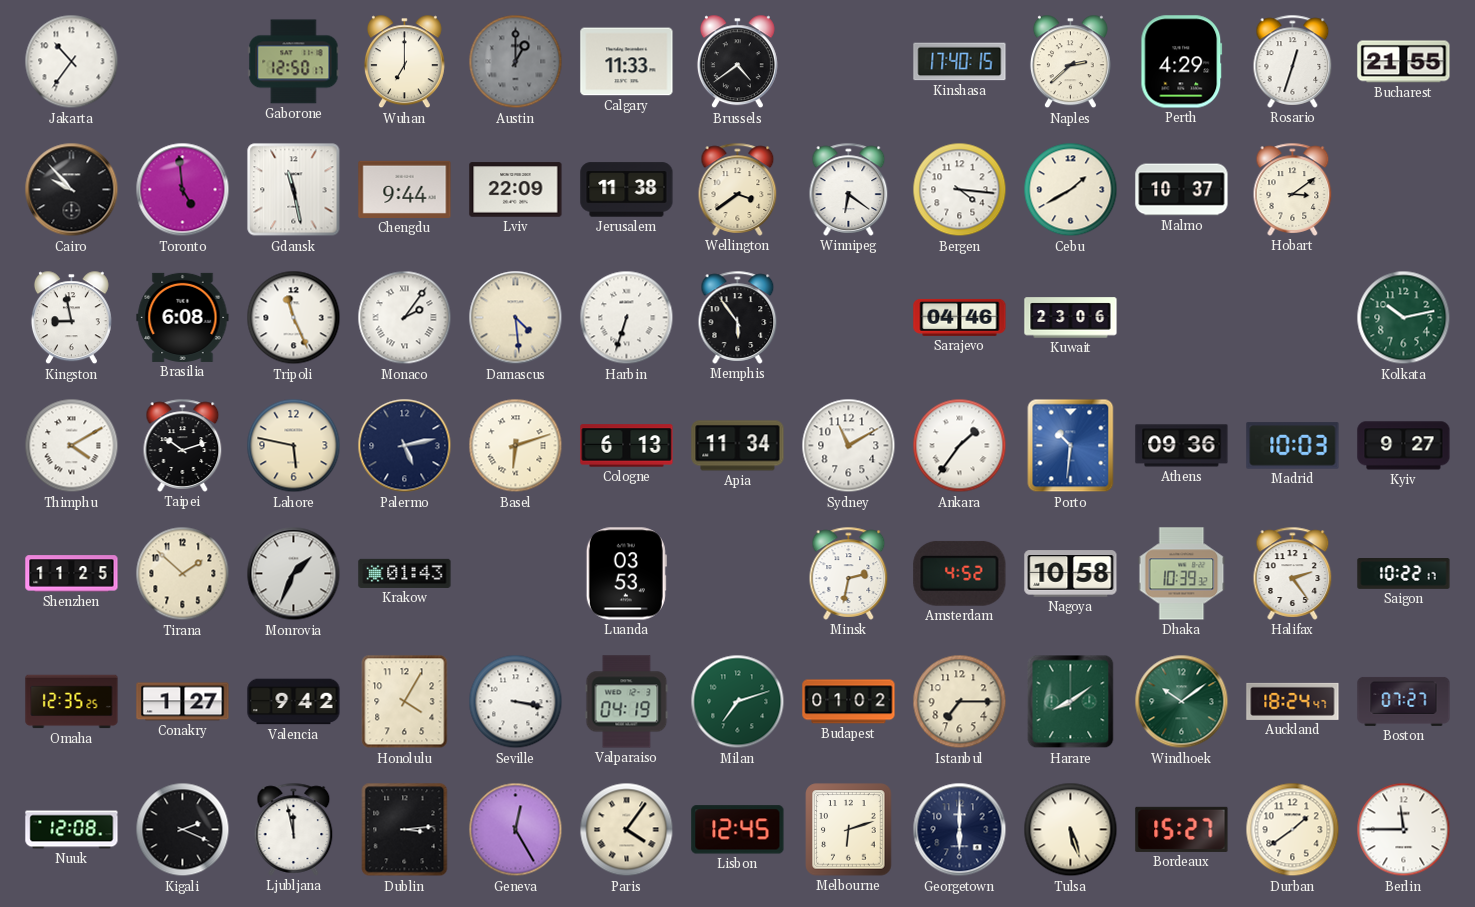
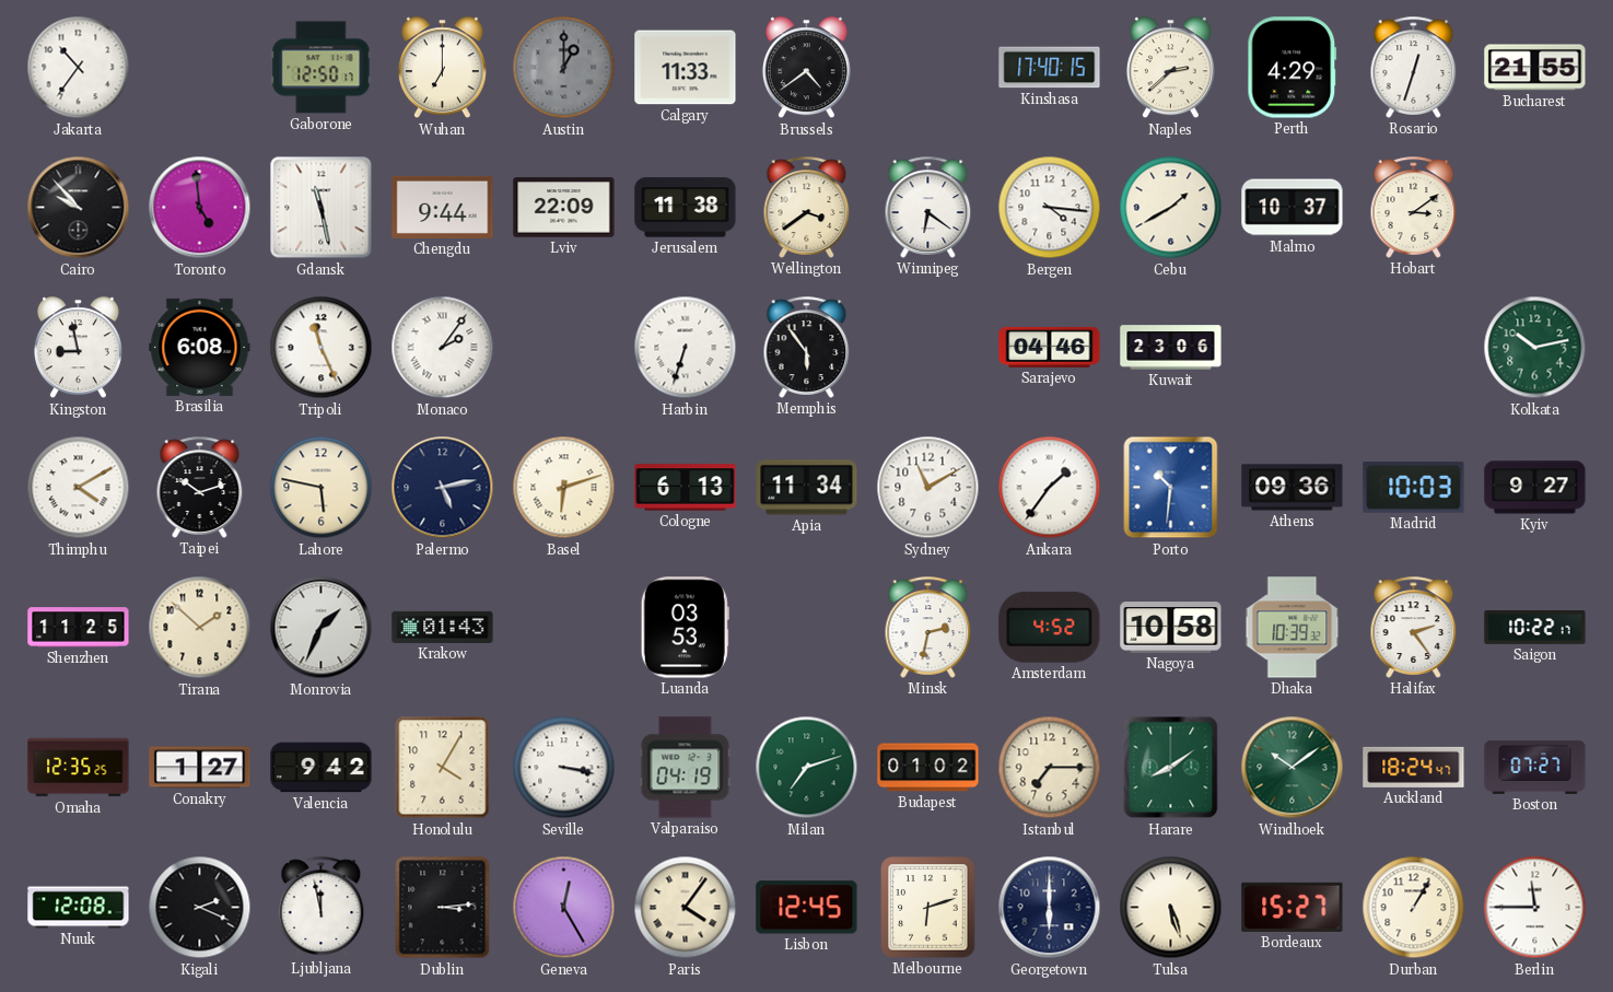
Damascus: 4:29 -> none
Durban: 1:39 -> 1:05
